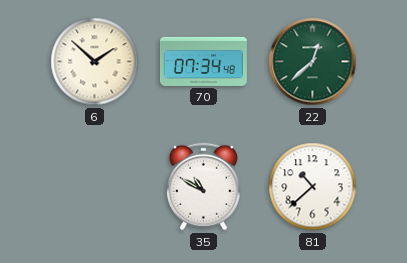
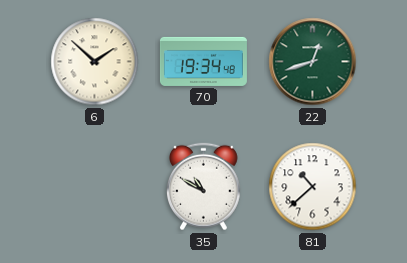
70: 07:34 -> 19:34
22: 12:38 -> 12:42
